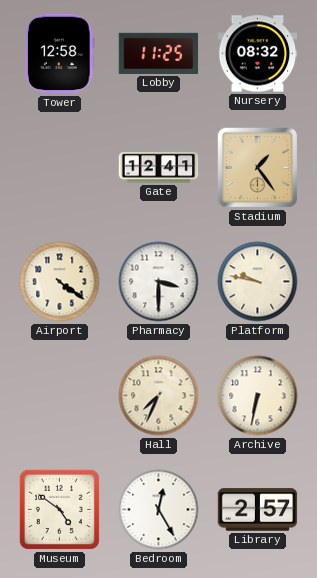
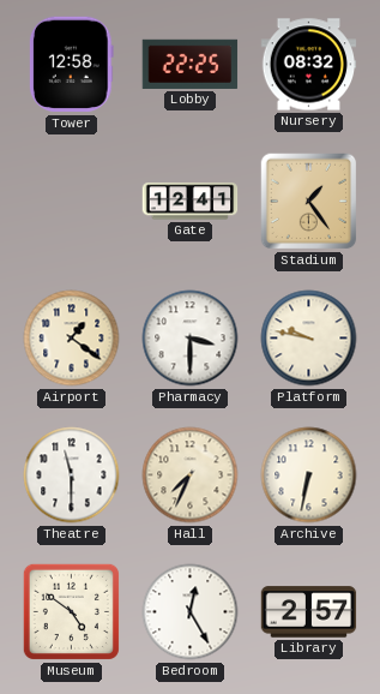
Lobby: 11:25 -> 22:25
Airport: 4:21 -> 1:21
Theatre: none -> 11:30
